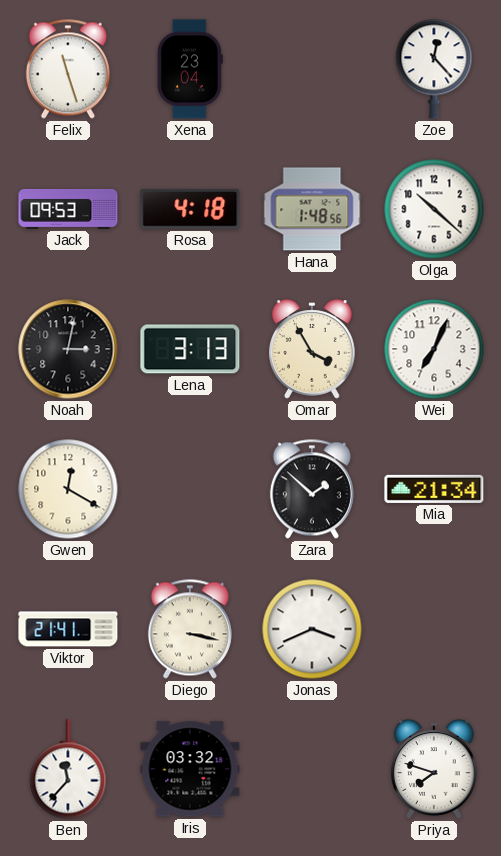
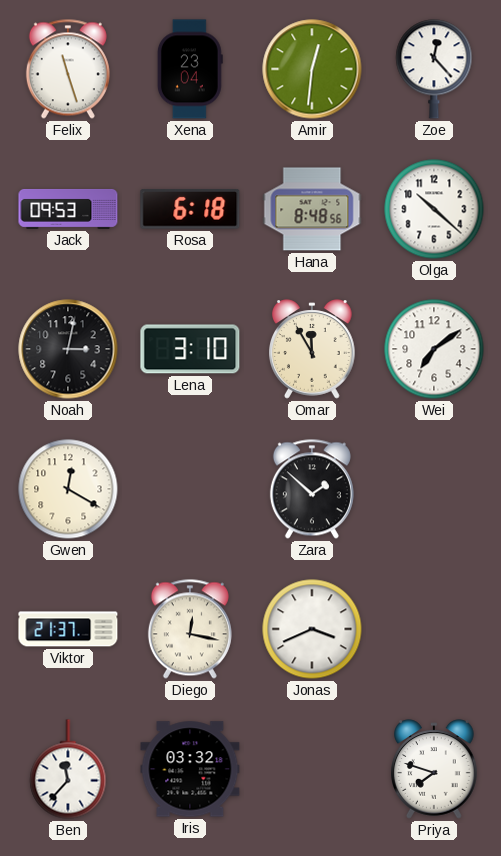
Amir: none -> 12:31
Rosa: 4:18 -> 6:18
Hana: 1:48 -> 8:48
Lena: 3:13 -> 3:10
Omar: 3:55 -> 11:55
Wei: 7:04 -> 7:09
Mia: 21:34 -> none
Viktor: 21:41 -> 21:37
Diego: 3:17 -> 12:17
